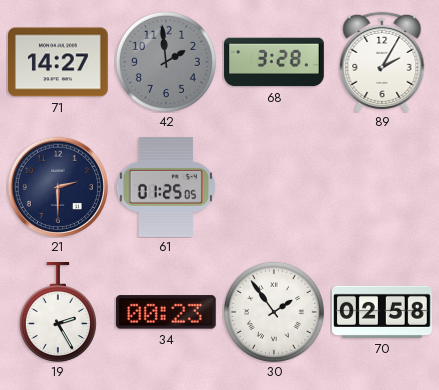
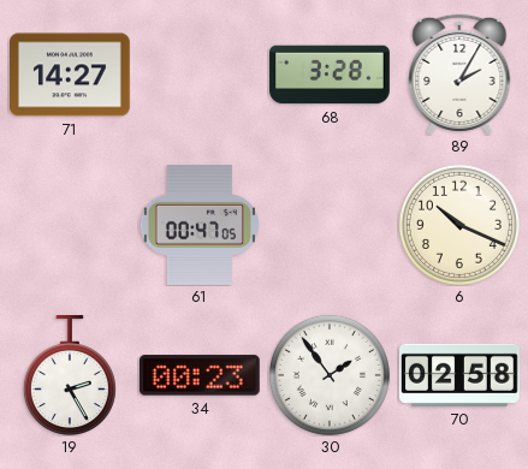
42: 1:59 -> none
21: 2:30 -> none
61: 01:25 -> 00:47
6: none -> 10:19
